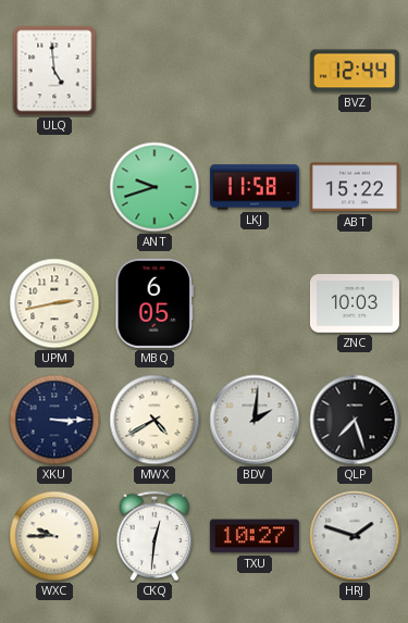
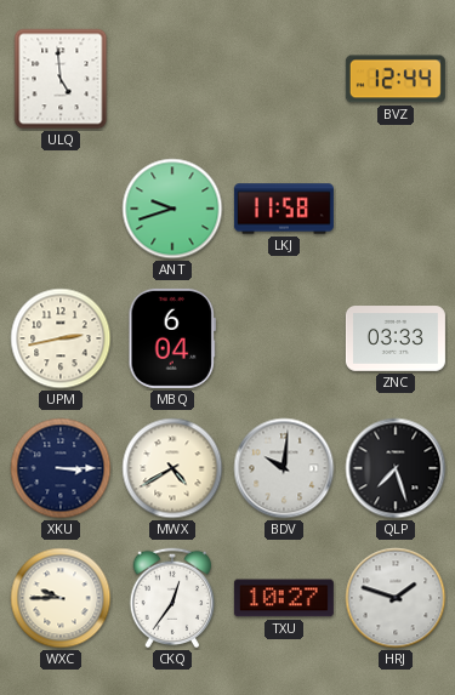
ABT: 15:22 -> none
MBQ: 6:05 -> 6:04
ZNC: 10:03 -> 03:33
BDV: 2:01 -> 10:01
CKQ: 12:31 -> 12:36
